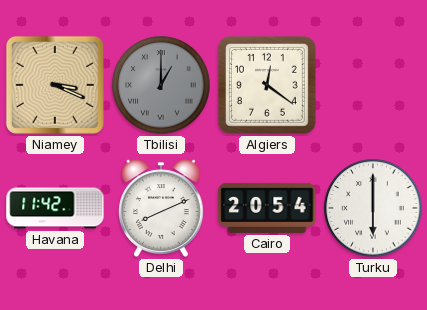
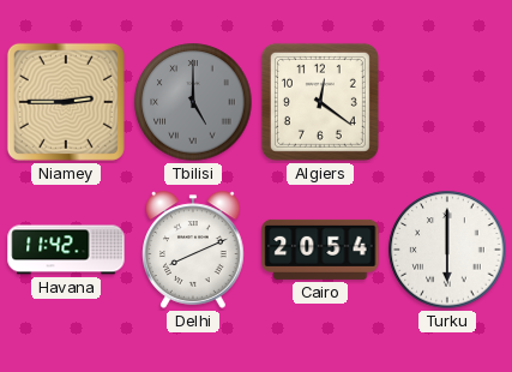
Niamey: 3:19 -> 2:45
Tbilisi: 1:00 -> 5:00
